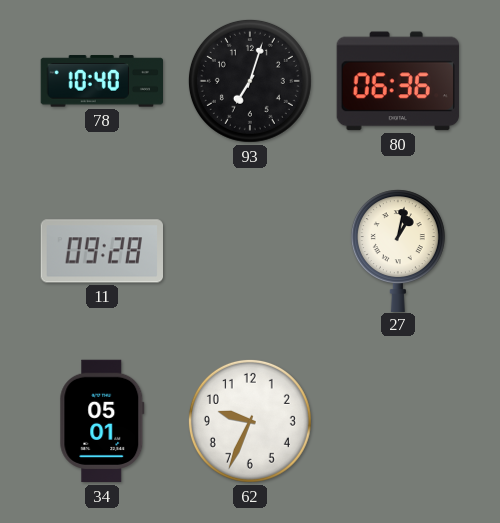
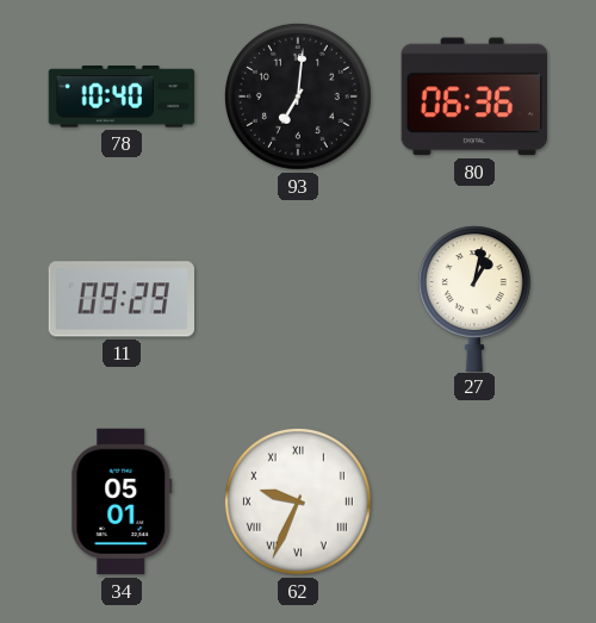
93: 7:03 -> 7:01
11: 09:28 -> 09:29
62 numerals: Arabic -> Roman
